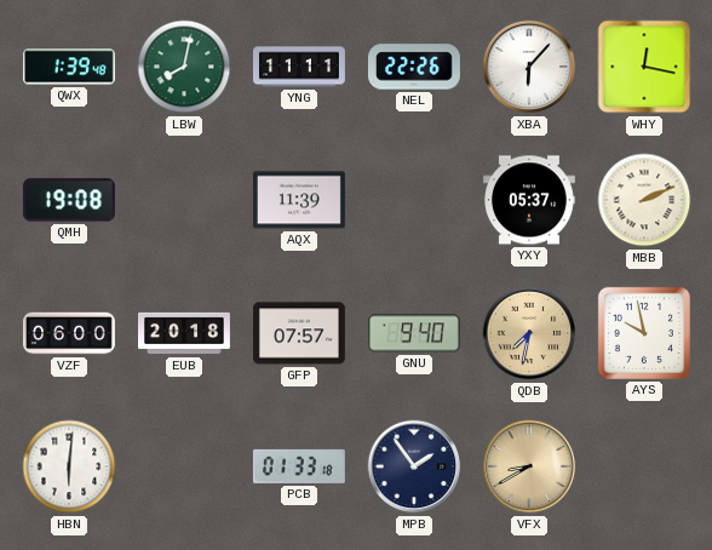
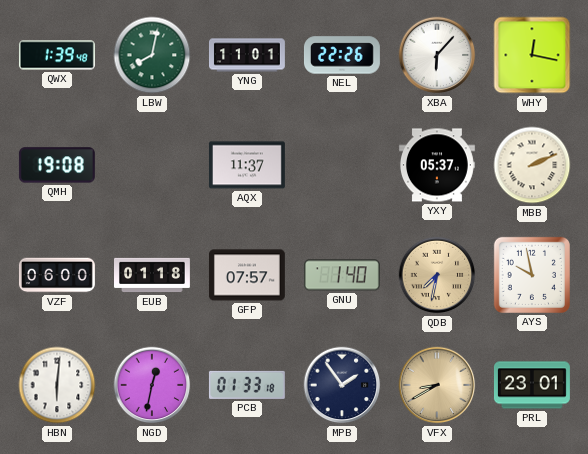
YNG: 11:11 -> 11:01
AQX: 11:39 -> 11:37
EUB: 20:18 -> 01:18
GNU: 9:40 -> 1:40
NGD: none -> 12:32
PRL: none -> 23:01
